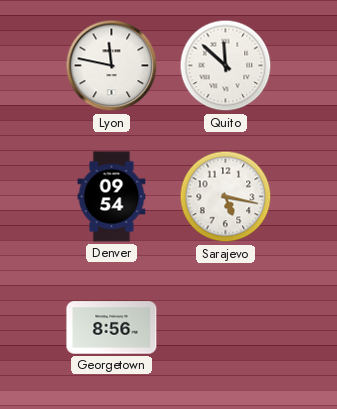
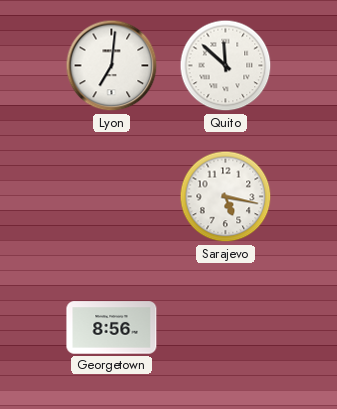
Lyon: 11:47 -> 7:01
Denver: 09:54 -> none
